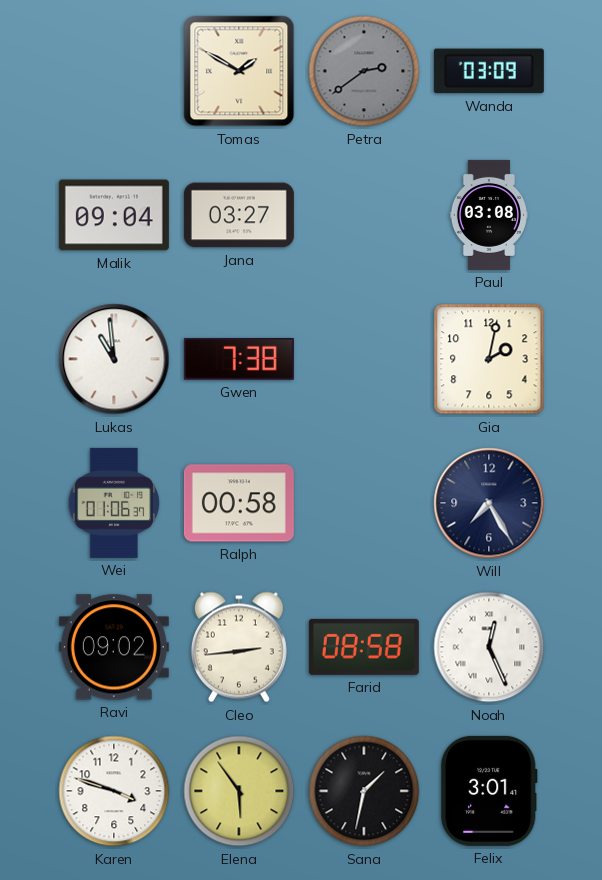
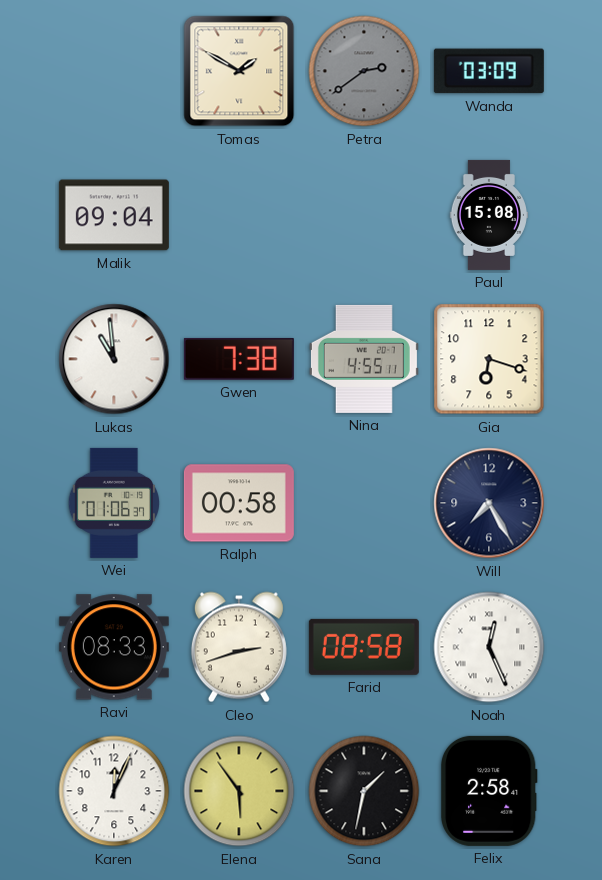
Jana: 03:27 -> none
Paul: 03:08 -> 15:08
Nina: none -> 4:55
Gia: 2:02 -> 6:18
Ravi: 09:02 -> 08:33
Cleo: 2:44 -> 2:42
Karen: 3:48 -> 12:04
Felix: 3:01 -> 2:58
